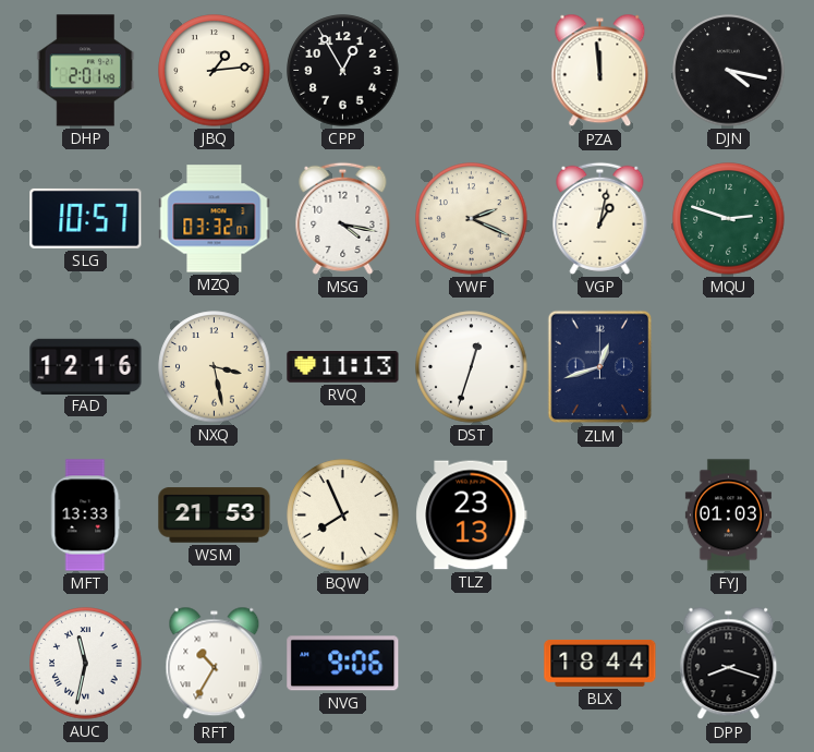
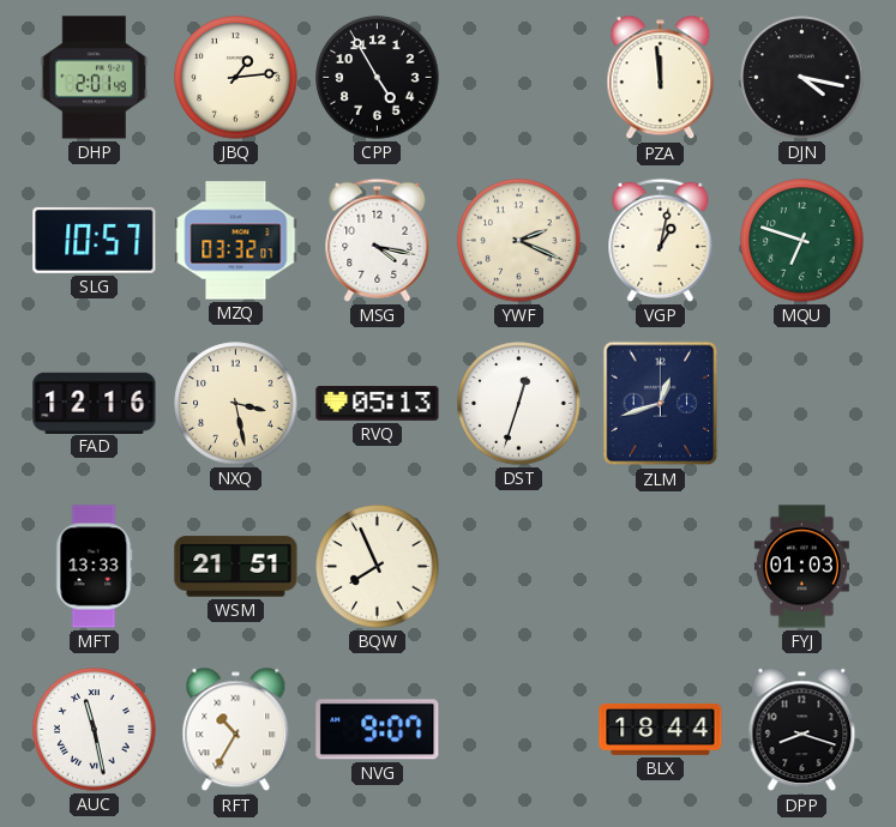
CPP: 12:55 -> 4:55
MQU: 2:48 -> 6:48
RVQ: 11:13 -> 05:13
WSM: 21:53 -> 21:51
TLZ: 23:13 -> none
AUC: 11:32 -> 11:28
NVG: 9:06 -> 9:07
